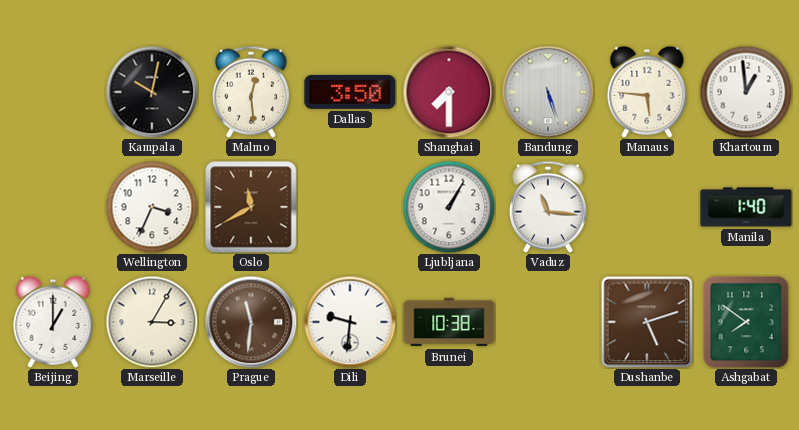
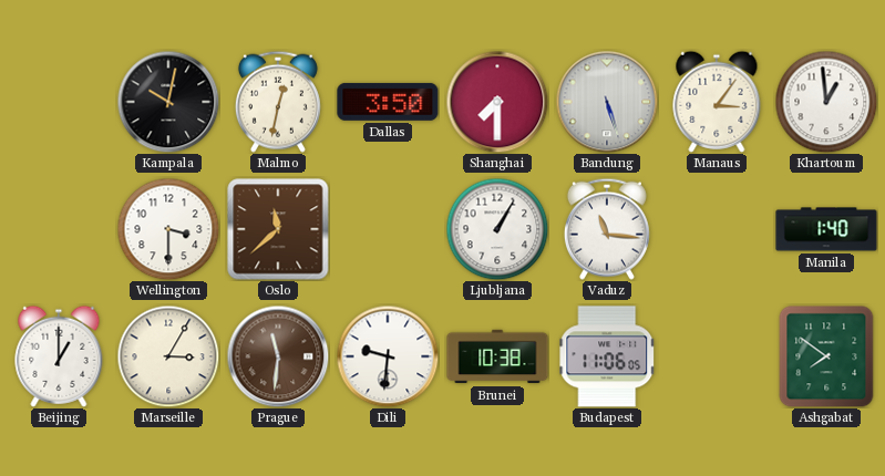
Malmo: 12:29 -> 12:32
Manaus: 5:46 -> 3:06
Wellington: 3:34 -> 3:30
Oslo: 11:40 -> 11:38
Budapest: none -> 11:06
Dushanbe: 5:12 -> none
